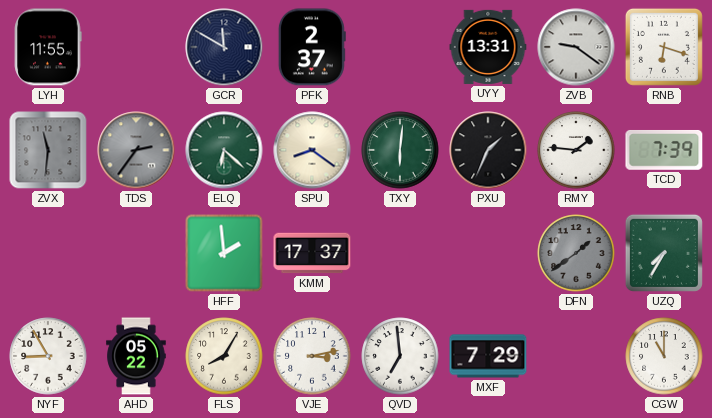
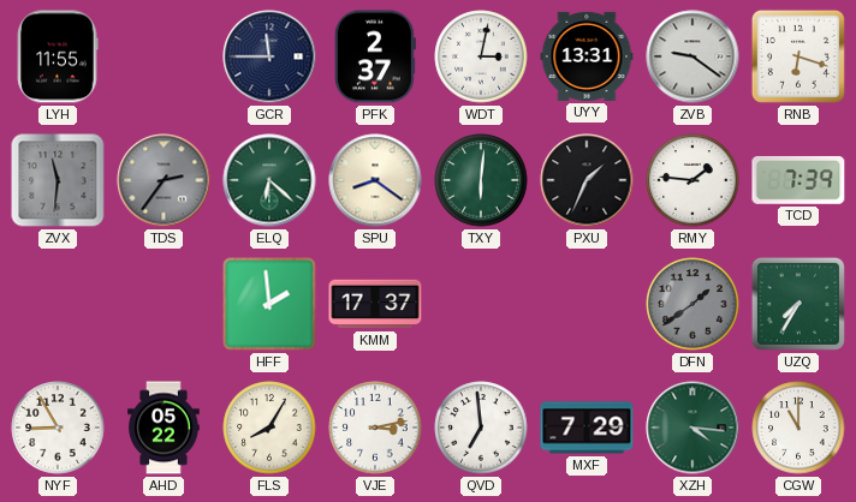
GCR: 11:50 -> 11:45
WDT: none -> 3:02
XZH: none -> 4:16
